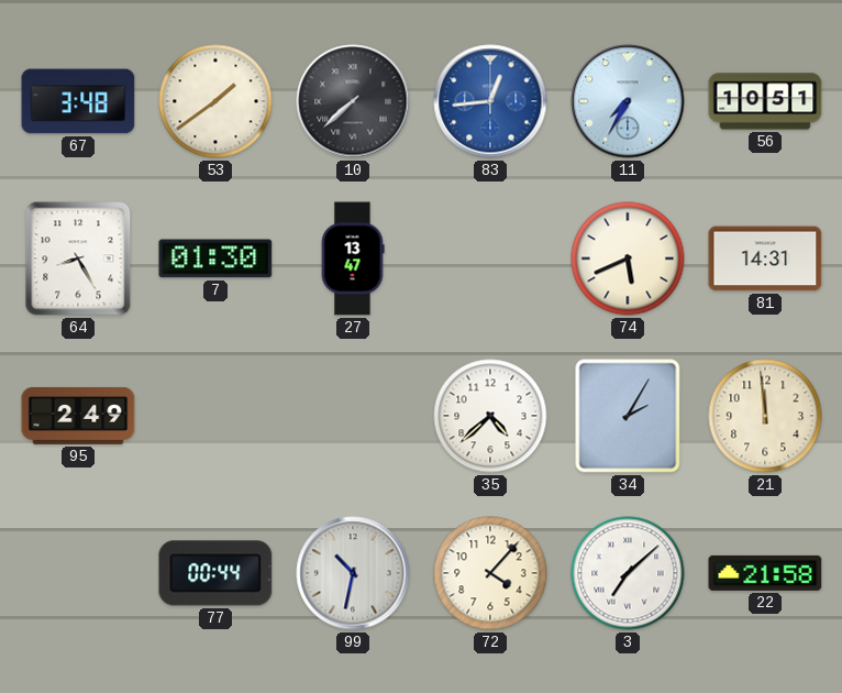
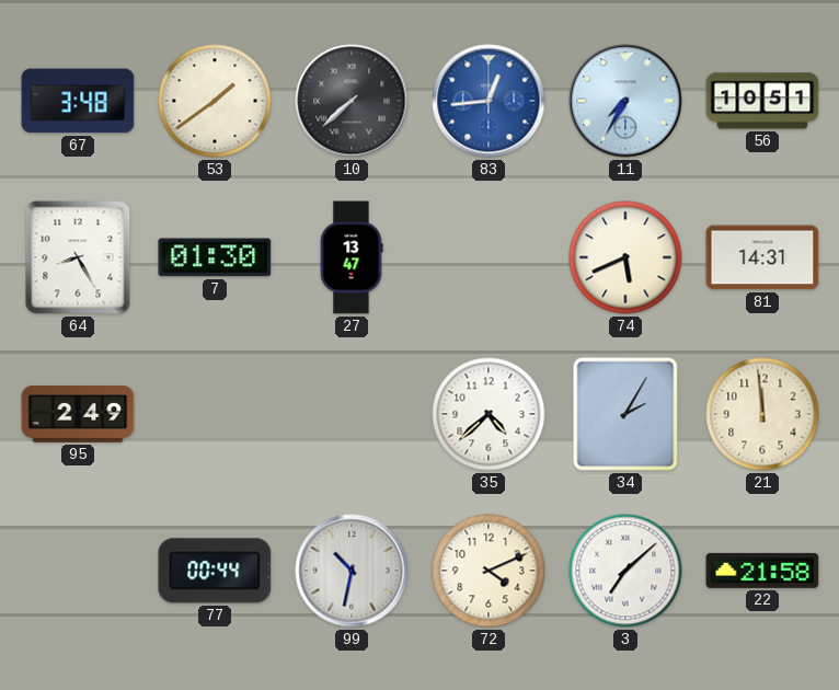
72: 4:07 -> 4:11
